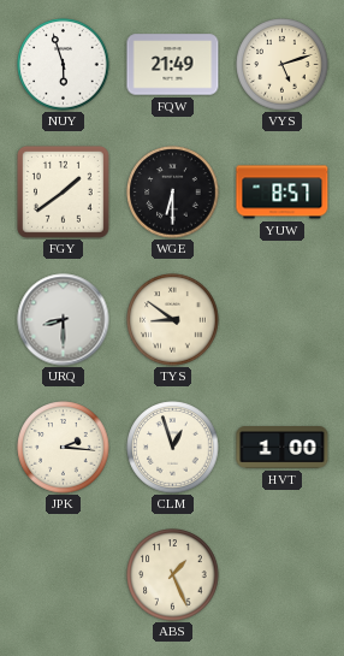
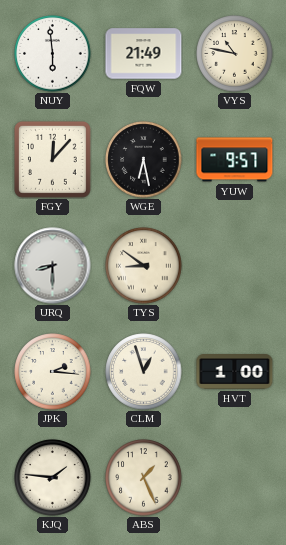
NUY: 5:57 -> 5:59
VYS: 5:12 -> 10:47
FGY: 1:39 -> 12:07
WGE: 6:30 -> 6:28
YUW: 8:57 -> 9:57
KJQ: none -> 1:46
